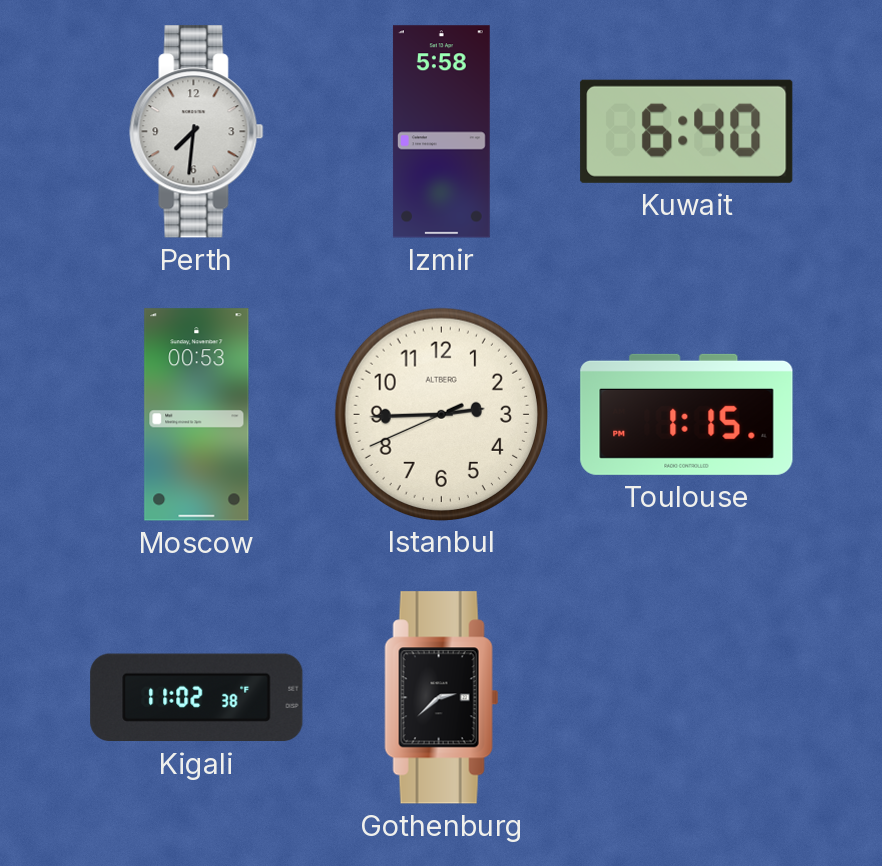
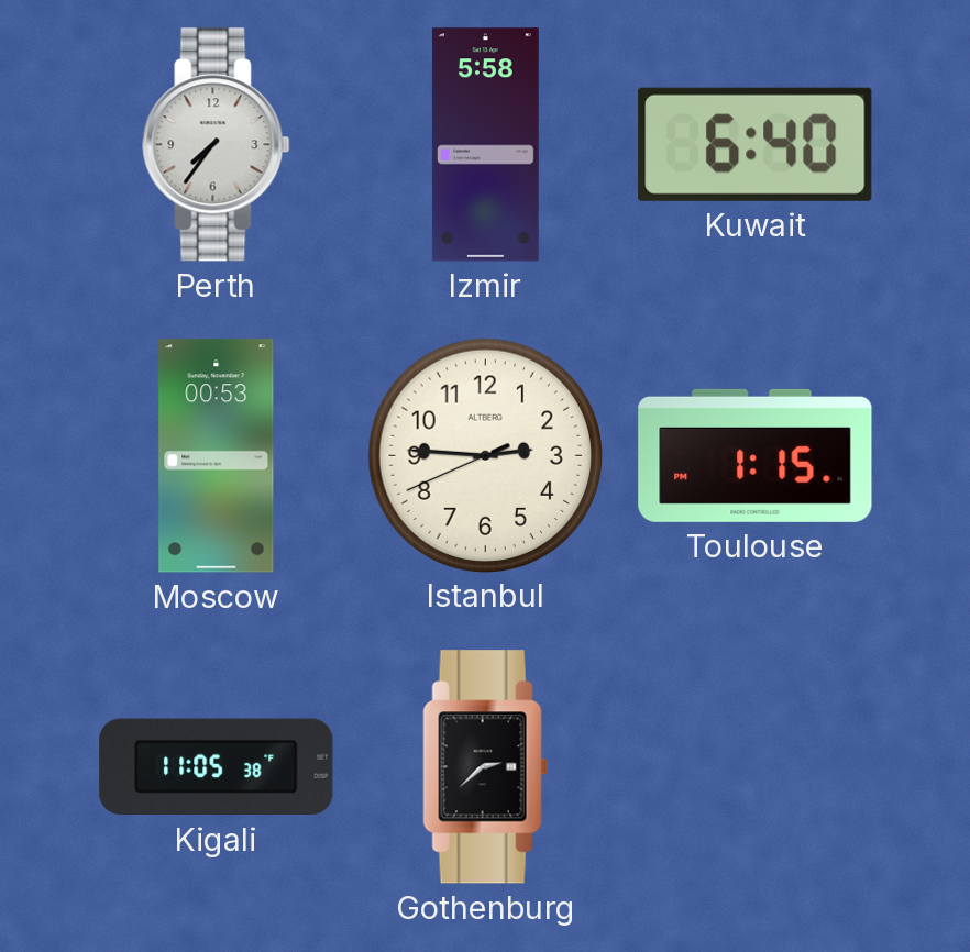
Perth: 7:31 -> 7:36
Istanbul: 2:44 -> 2:45
Kigali: 11:02 -> 11:05
